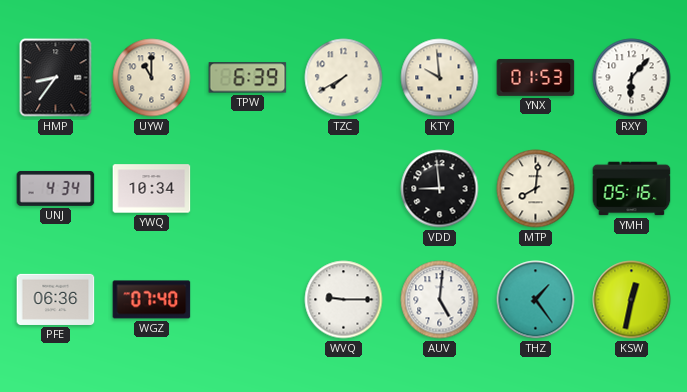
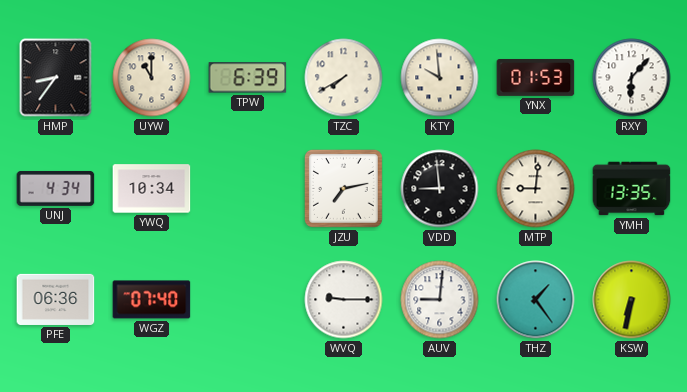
JZU: none -> 7:13
MTP: 8:01 -> 9:01
YMH: 05:16 -> 13:35
AUV: 5:01 -> 9:01
KSW: 12:32 -> 6:32
